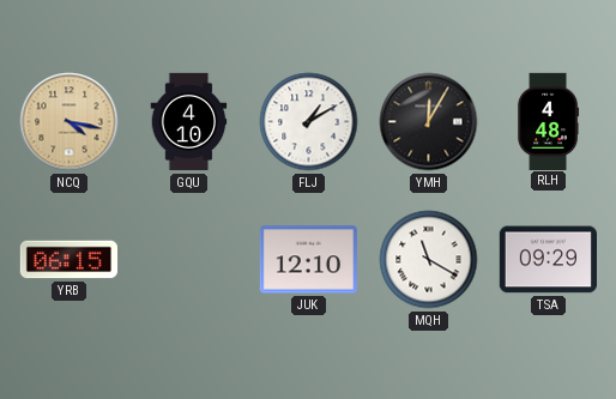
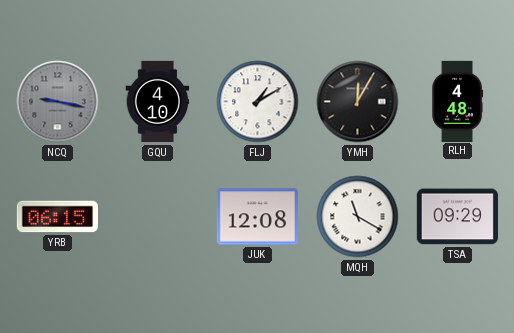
NCQ: 4:17 -> 9:17
NCQ dial: champagne -> grey
JUK: 12:10 -> 12:08
